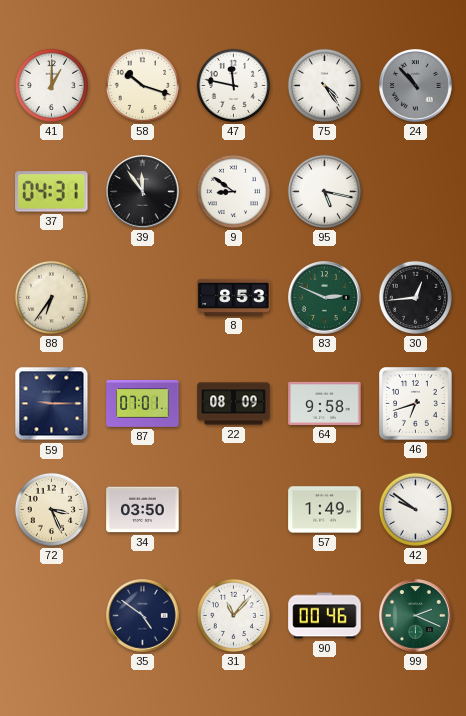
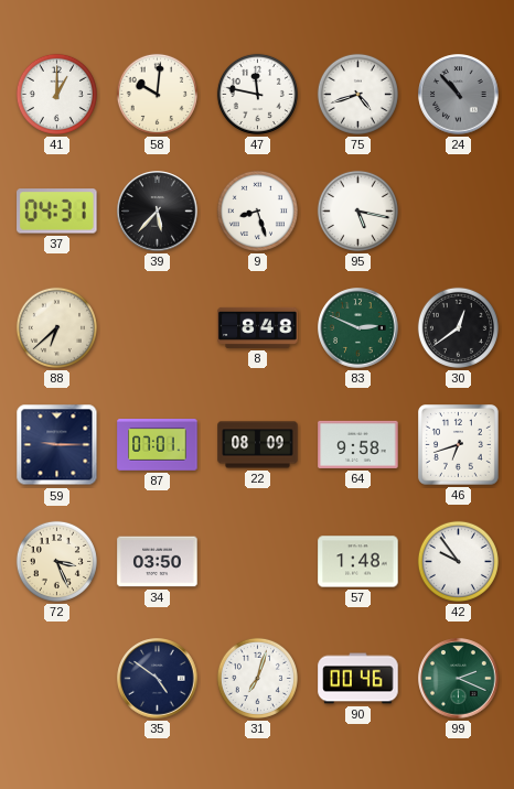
58: 10:18 -> 10:01
75: 4:24 -> 4:42
39: 11:54 -> 5:37
9: 8:51 -> 8:27
88: 6:36 -> 6:38
8: 8:53 -> 8:48
30: 12:44 -> 12:39
57: 1:49 -> 1:48
42: 9:51 -> 9:54
31: 11:07 -> 7:03
